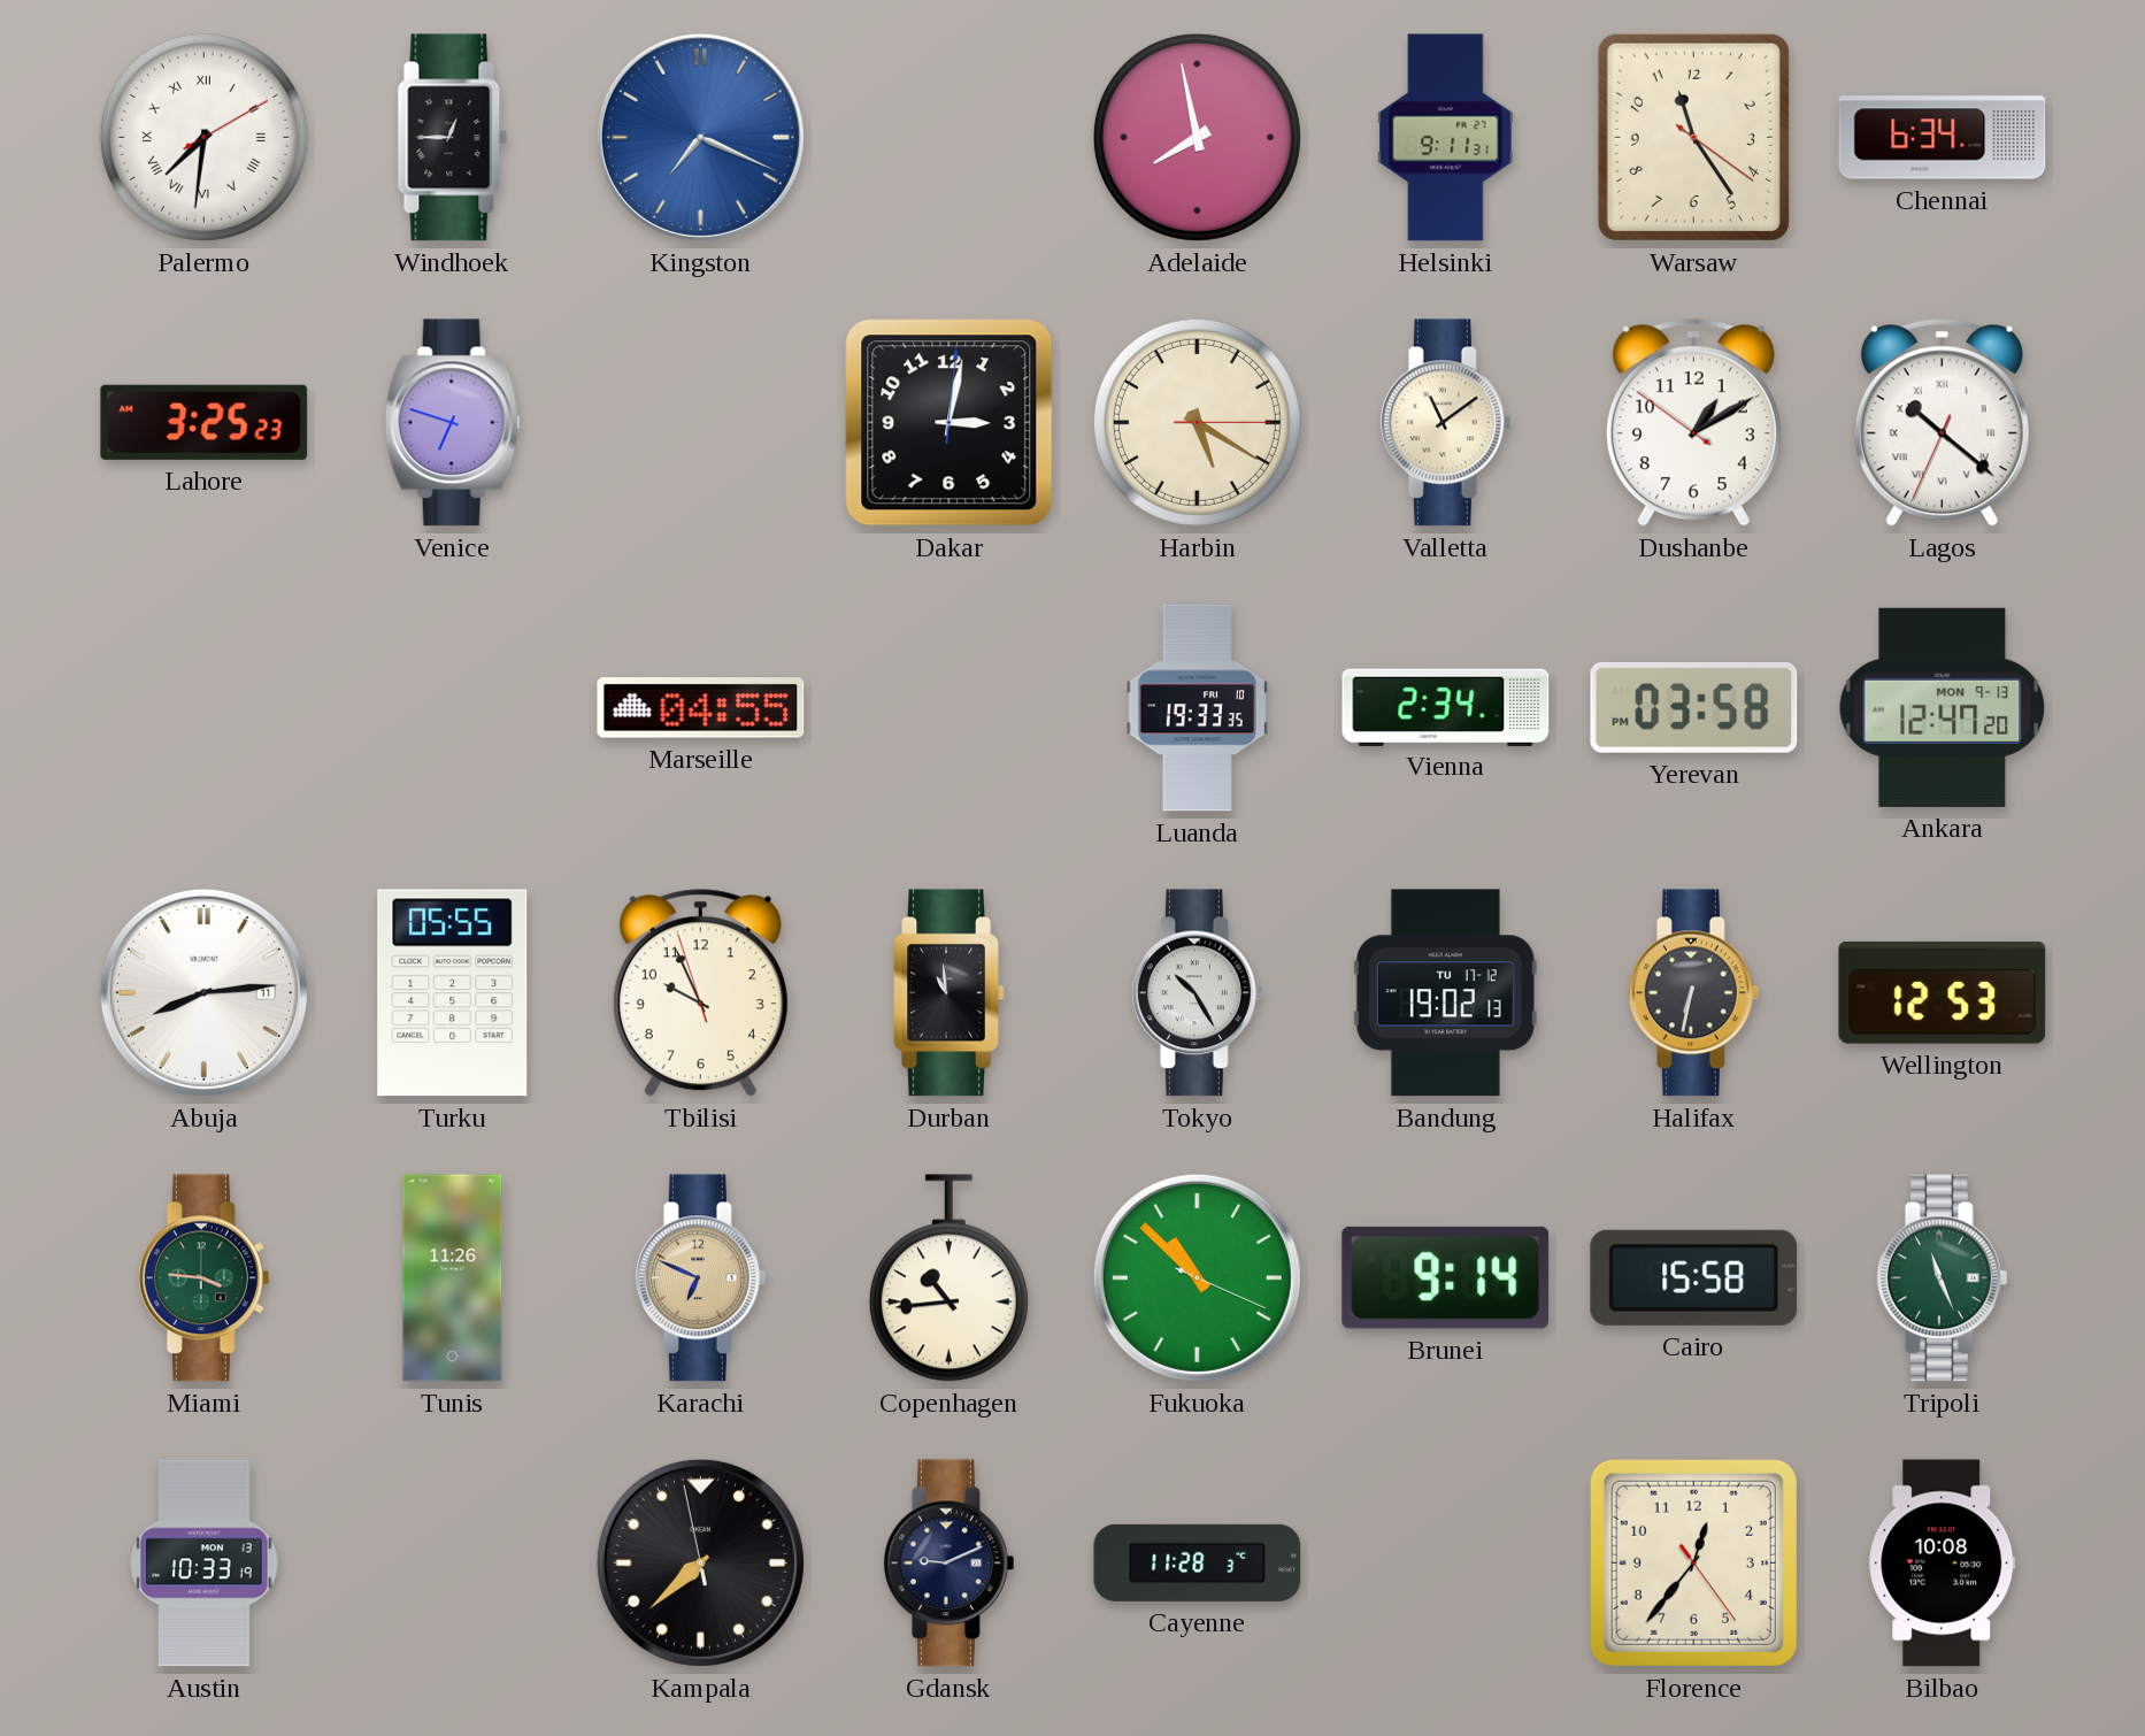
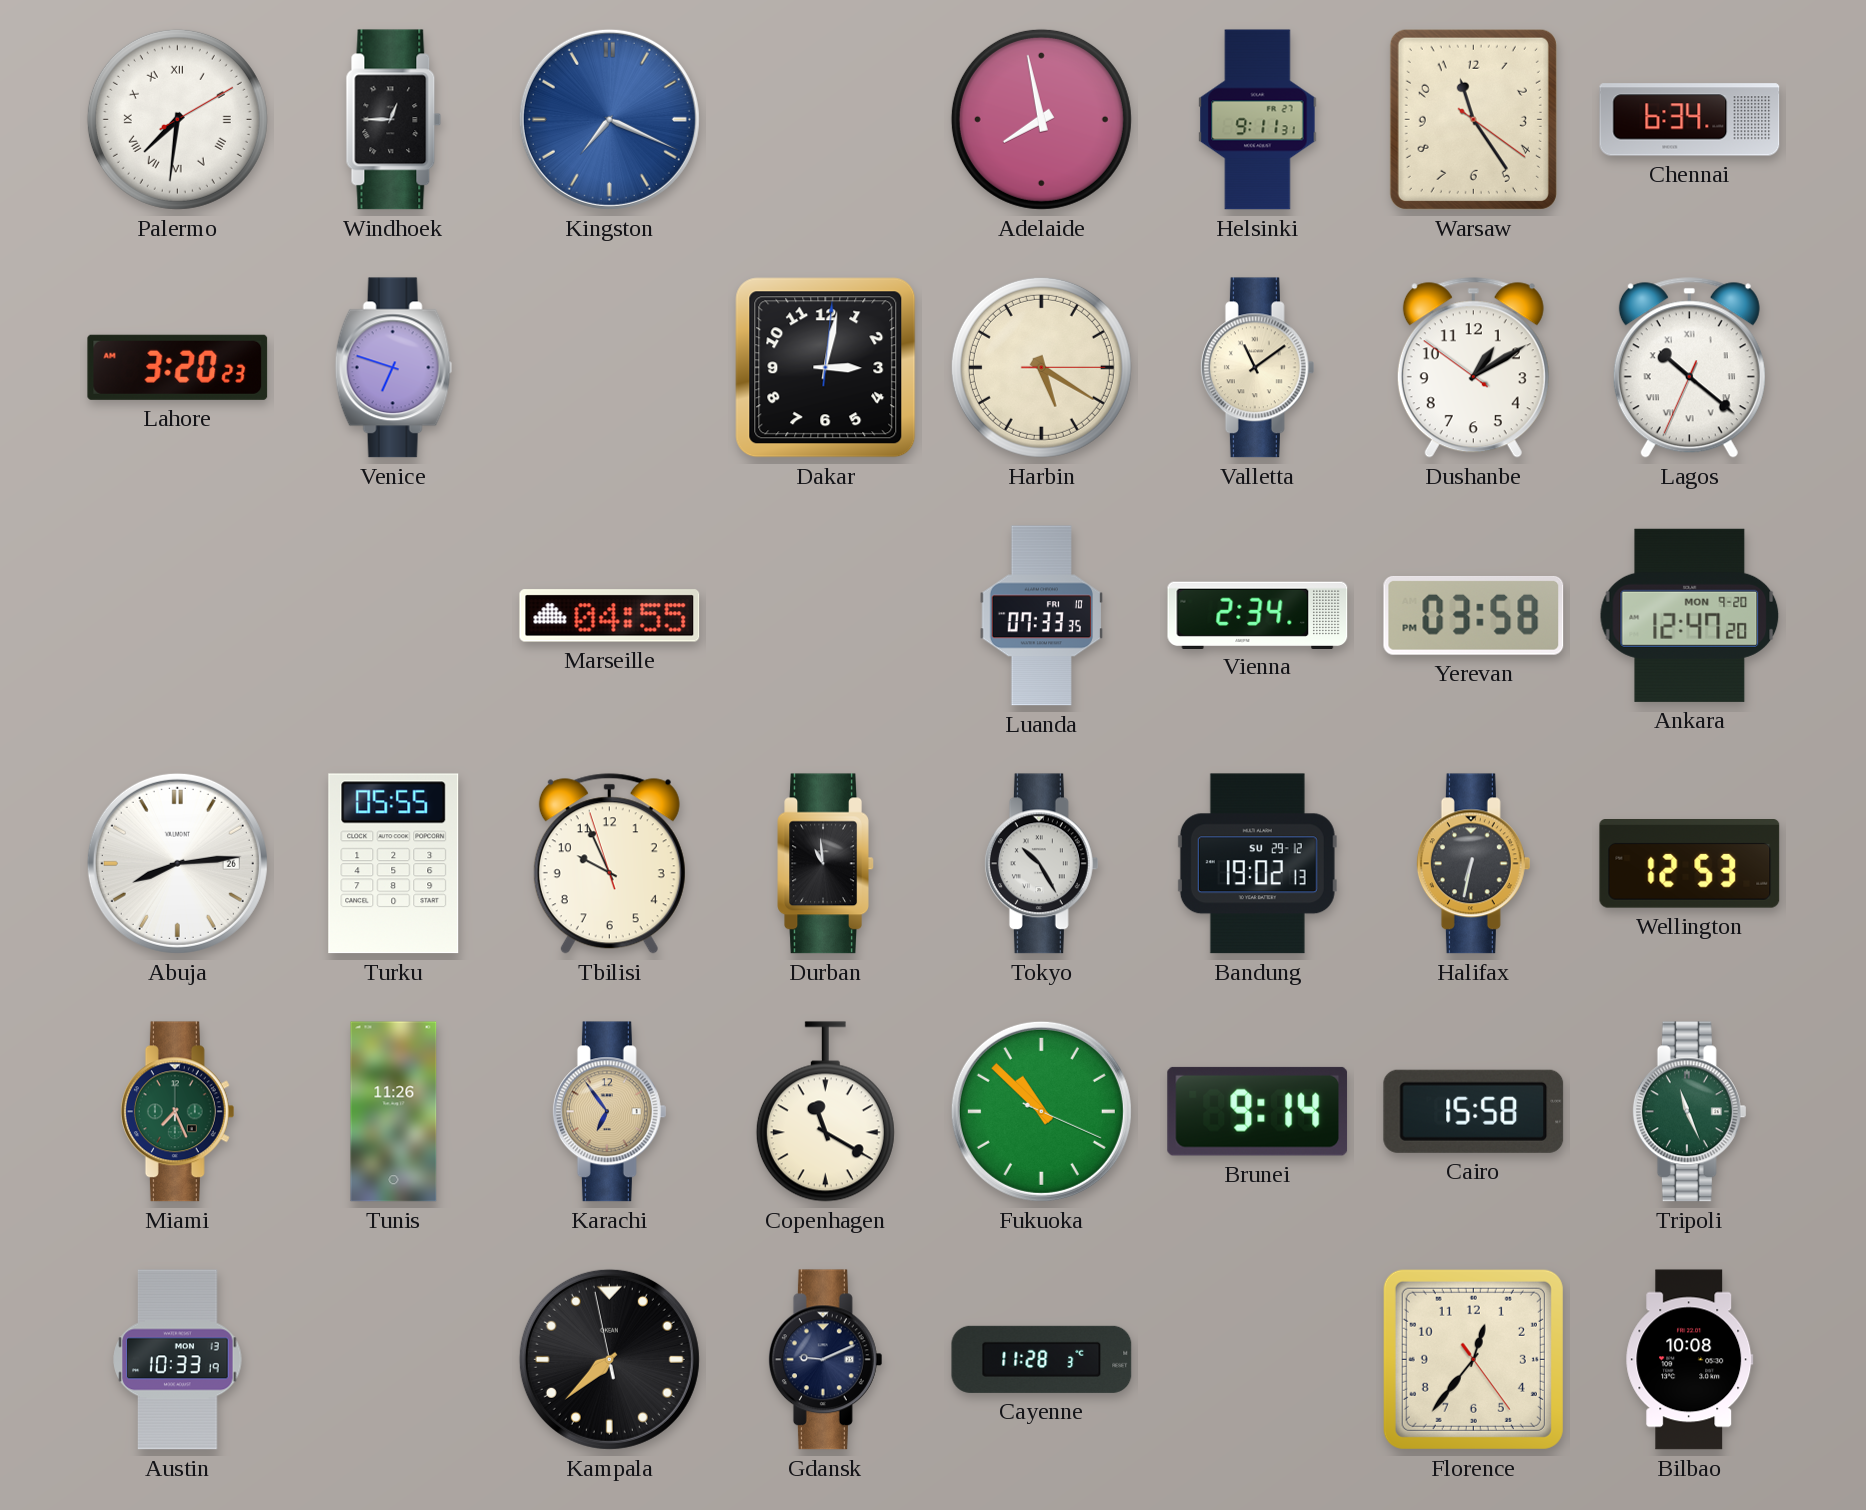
Lahore: 3:25 -> 3:20
Luanda: 19:33 -> 07:33
Ankara date: MON 9-13 -> MON 9-20
Abuja date: 11 -> 26
Bandung date: TU 17-12 -> SU 29-12
Miami: 3:46 -> 7:26
Karachi: 6:49 -> 6:54
Copenhagen: 10:44 -> 11:20
